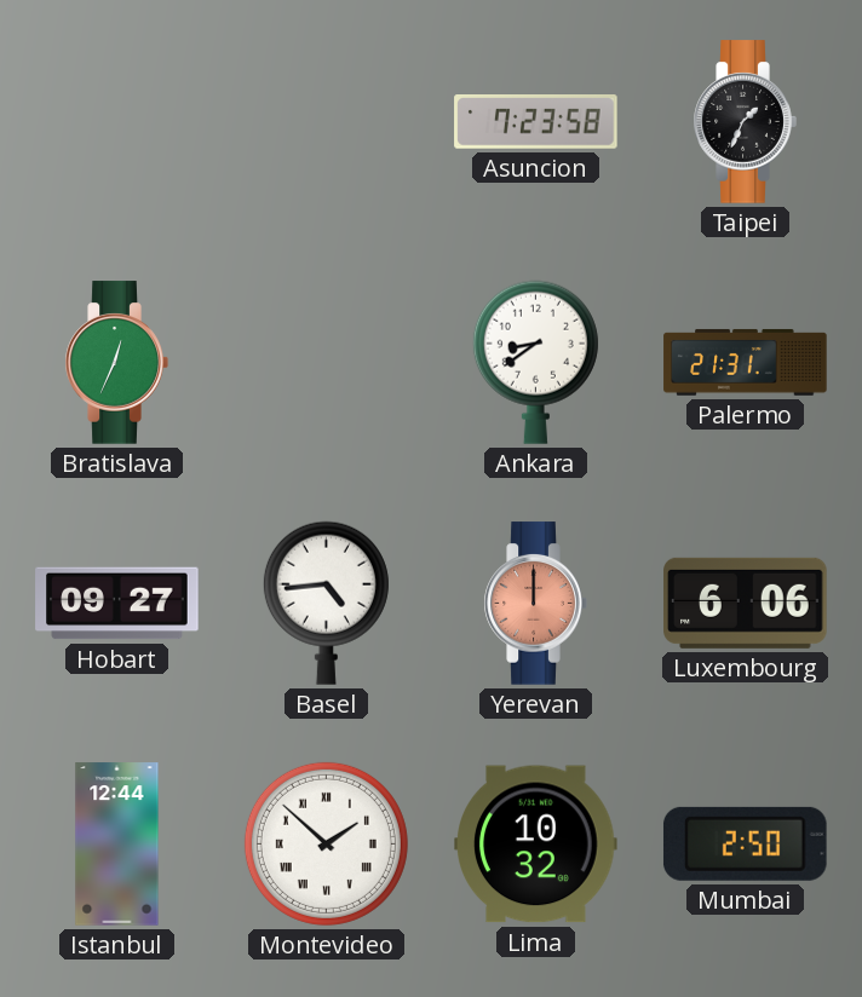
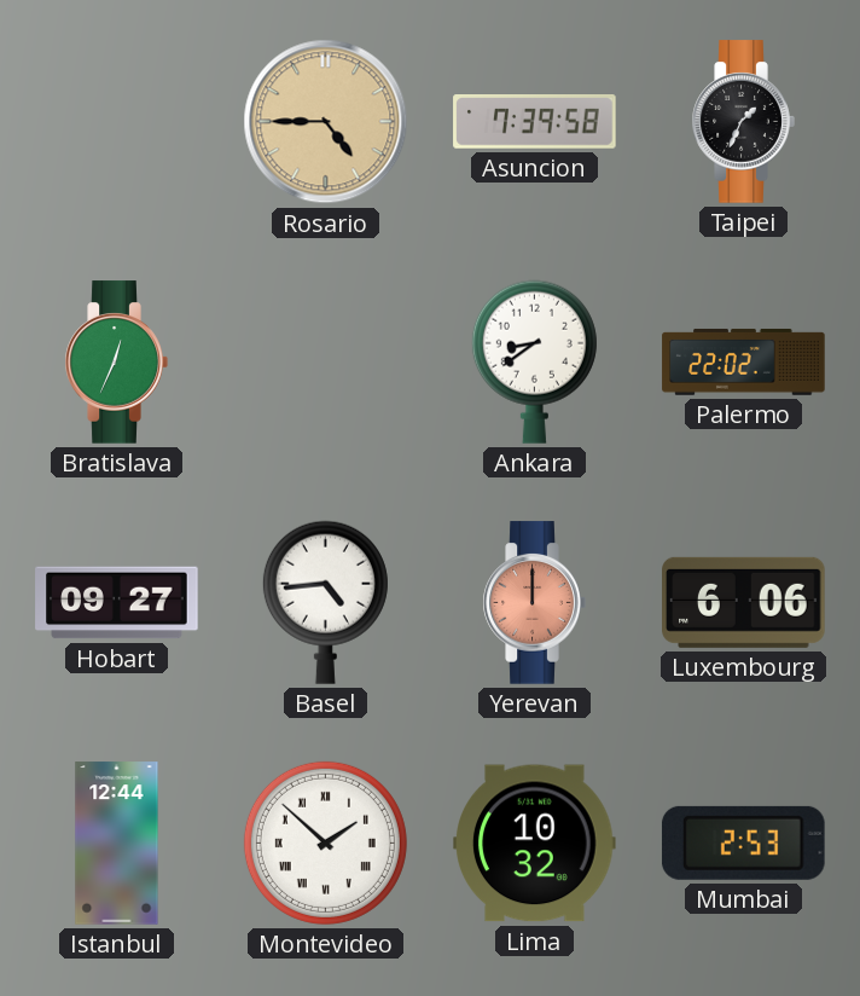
Rosario: none -> 4:45
Asuncion: 7:23 -> 7:39
Palermo: 21:31 -> 22:02
Mumbai: 2:50 -> 2:53
